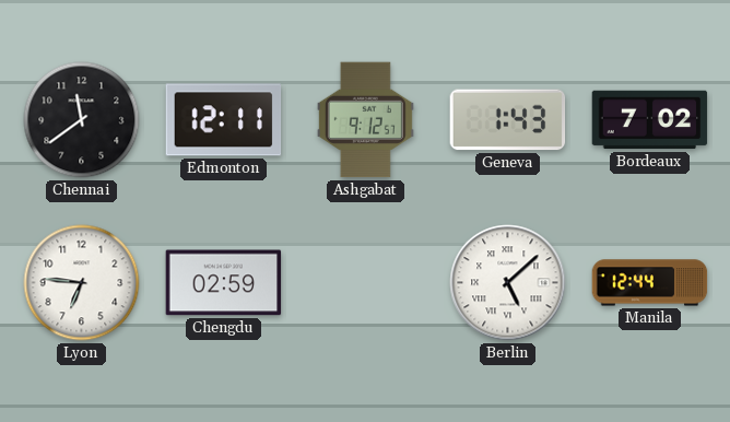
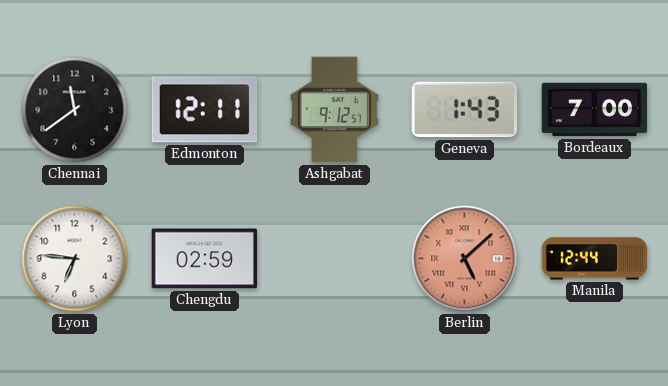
Bordeaux: 7:02 -> 7:00
Berlin dial: white -> salmon
